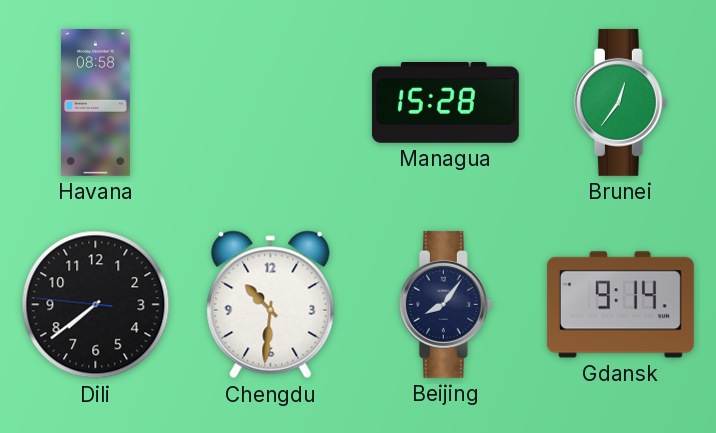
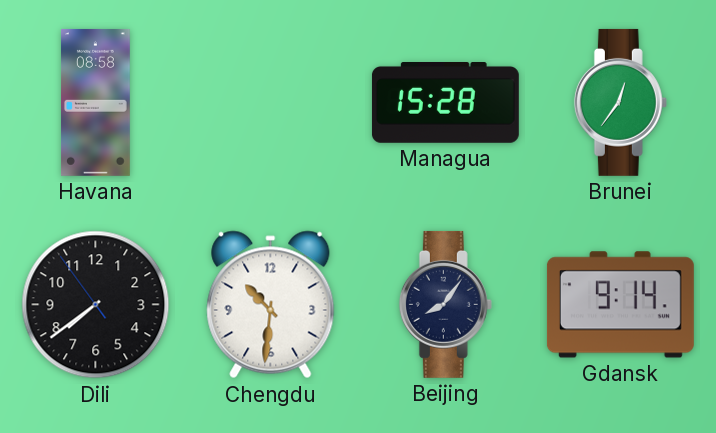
Dili: 7:38:46 -> 7:38:54
